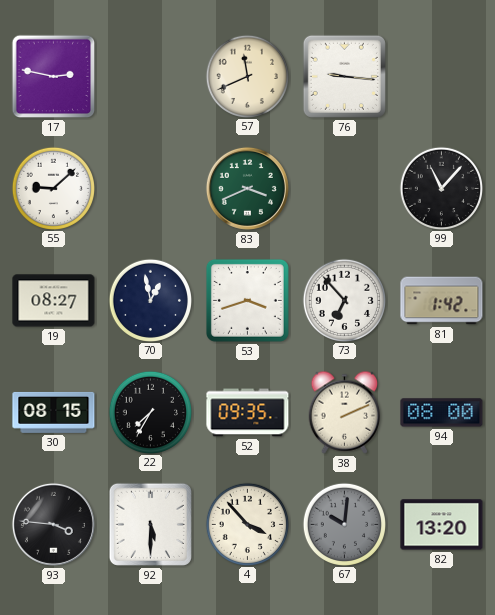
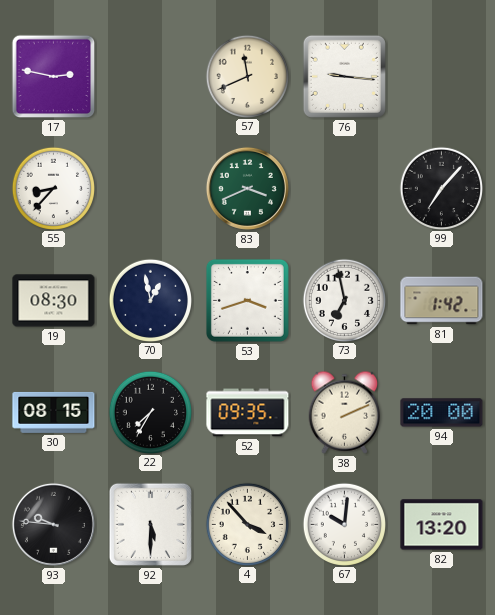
55: 9:08 -> 8:37
99: 11:07 -> 7:07
19: 08:27 -> 08:30
73: 6:53 -> 6:58
94: 08:00 -> 20:00
93: 3:46 -> 9:46
67 dial: grey -> white
